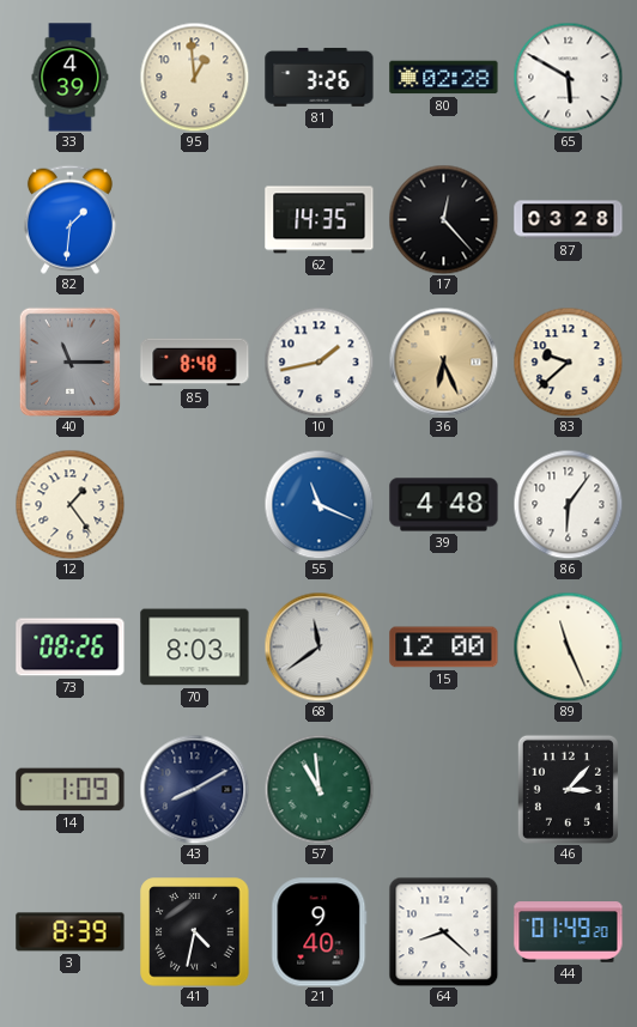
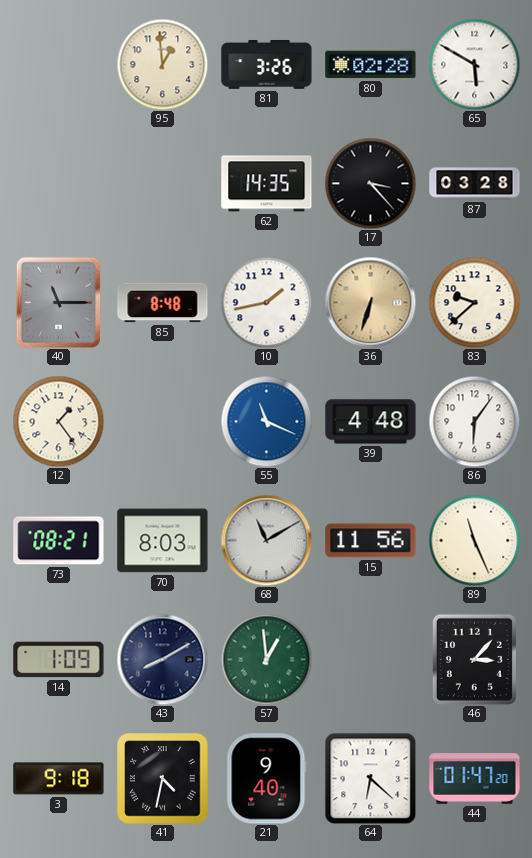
33: 4:39 -> none
82: 1:31 -> none
17: 12:23 -> 3:23
36: 6:26 -> 6:33
73: 08:26 -> 08:21
68: 11:39 -> 11:10
15: 12:00 -> 11:56
57: 10:59 -> 12:59
3: 8:39 -> 9:18
64: 8:22 -> 6:22
44: 01:49 -> 01:47
